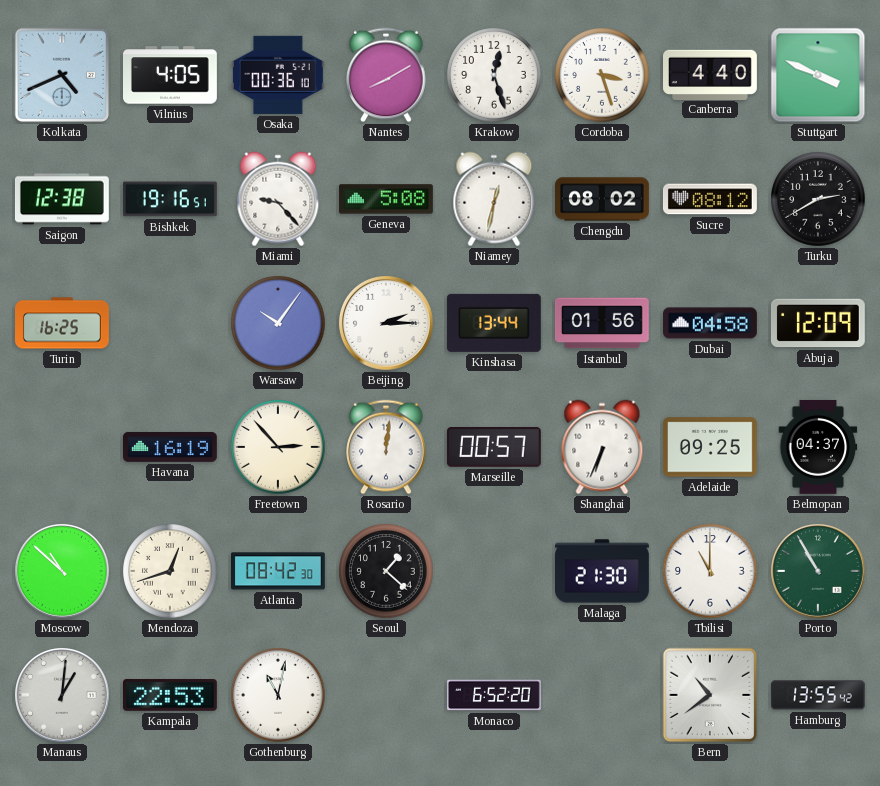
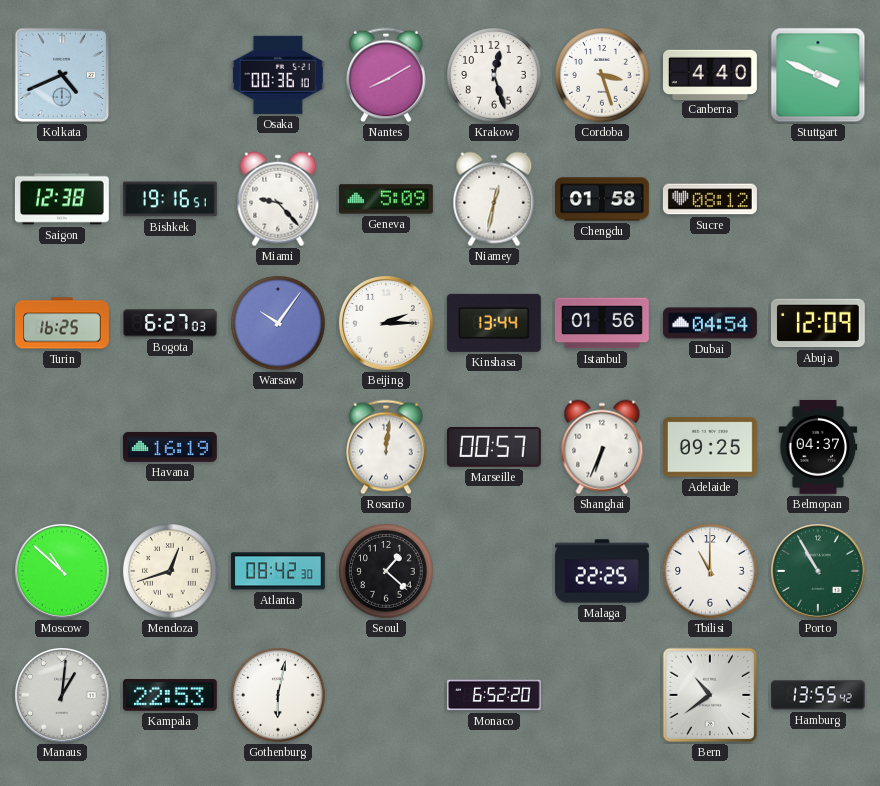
Vilnius: 4:05 -> none
Geneva: 5:08 -> 5:09
Chengdu: 08:02 -> 01:58
Turku: 2:40 -> none
Bogota: none -> 6:27
Dubai: 04:58 -> 04:54
Freetown: 2:53 -> none
Malaga: 21:30 -> 22:25
Gothenburg: 11:02 -> 6:02
